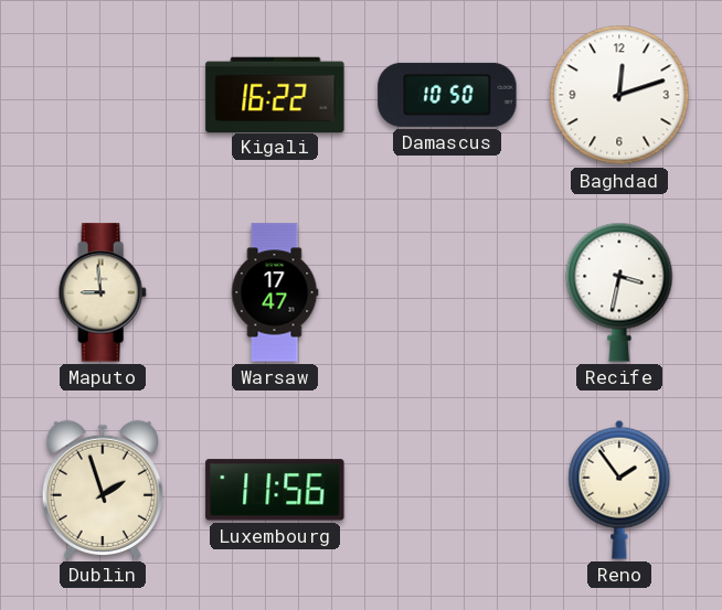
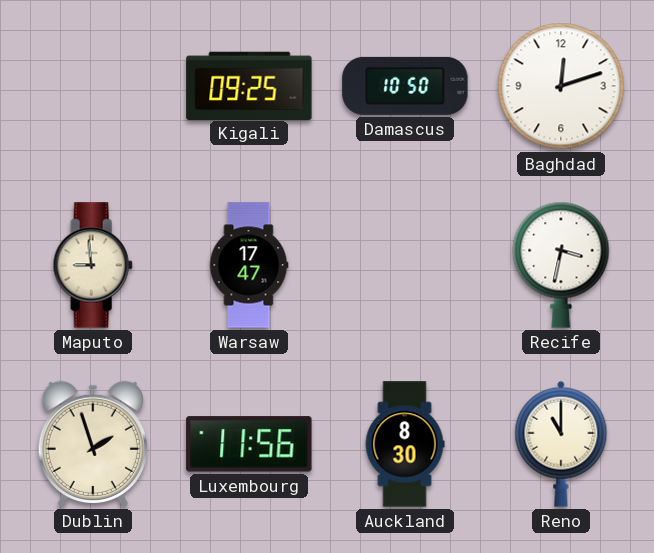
Kigali: 16:22 -> 09:25
Auckland: none -> 8:30
Reno: 1:54 -> 11:00
